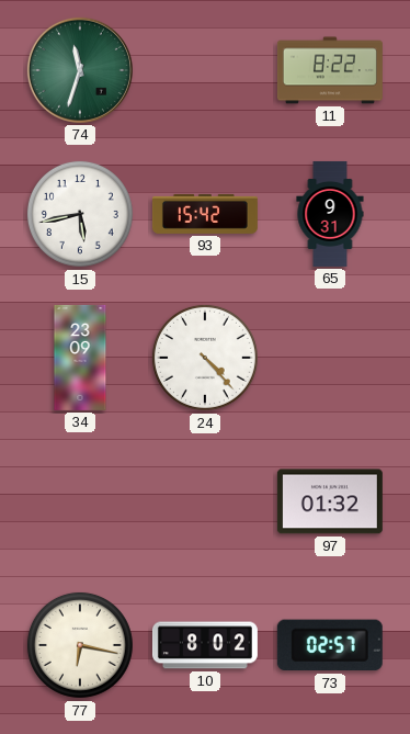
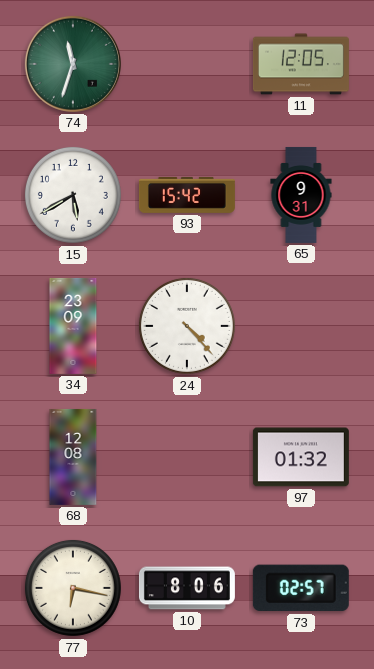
11: 8:22 -> 12:05
15: 5:43 -> 5:40
68: none -> 12:08
10: 8:02 -> 8:06
